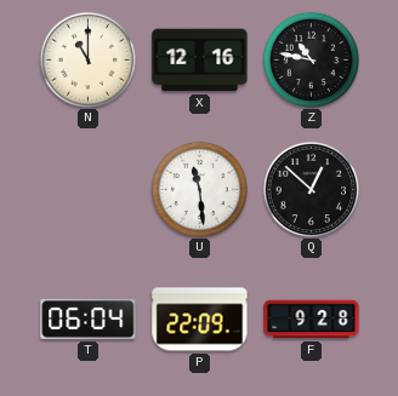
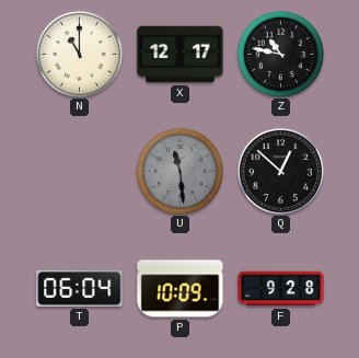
X: 12:16 -> 12:17
U dial: white -> grey
P: 22:09 -> 10:09
